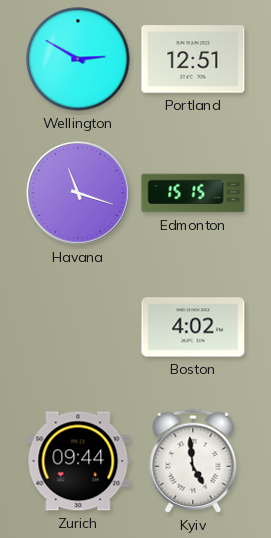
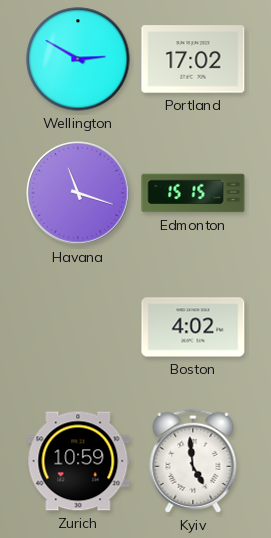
Portland: 12:51 -> 17:02
Zurich: 09:44 -> 10:59
